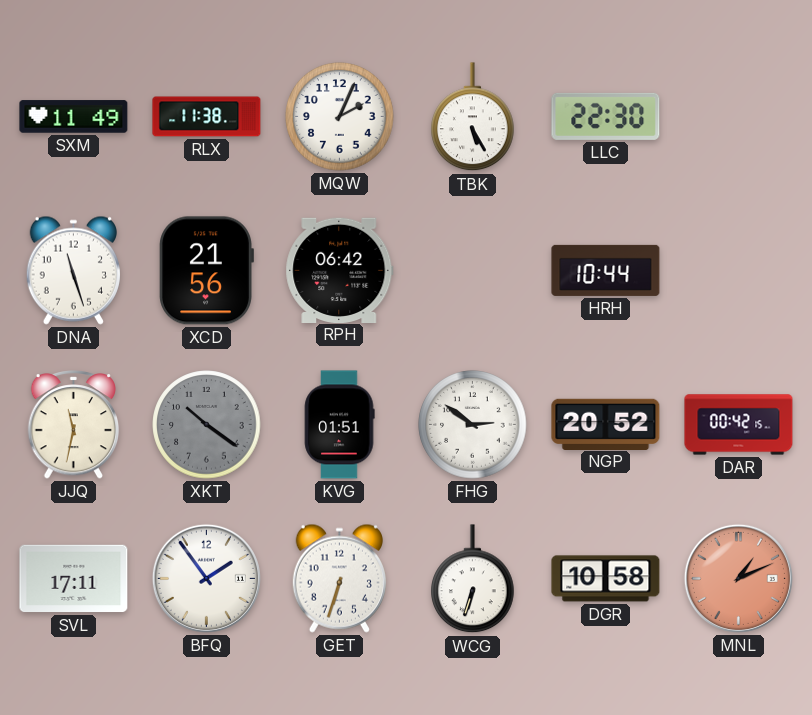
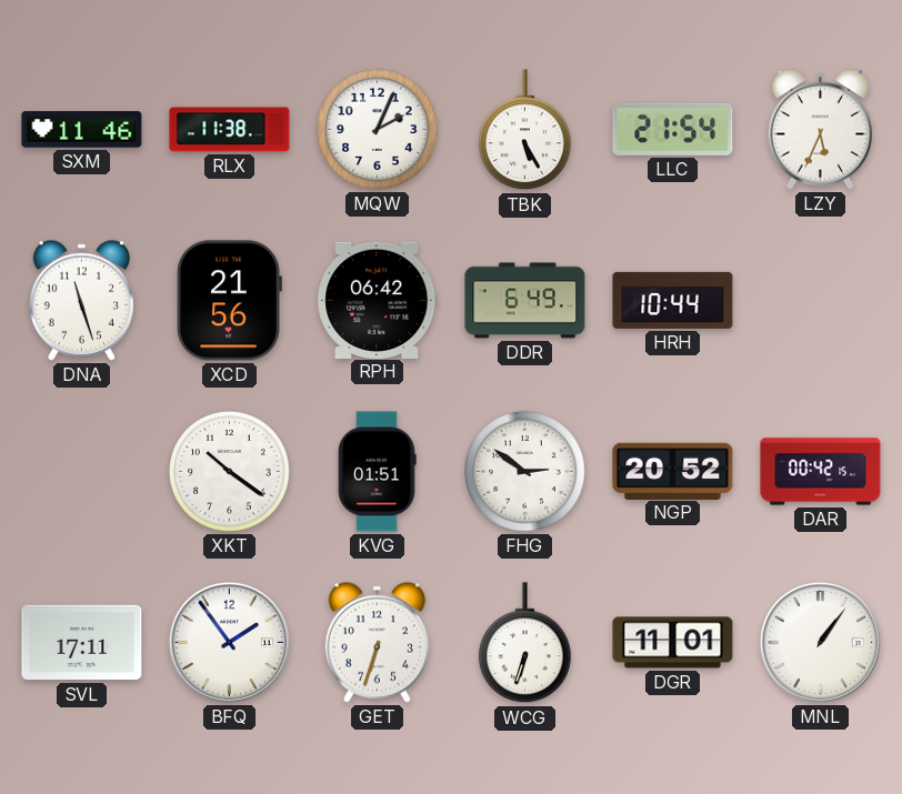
SXM: 11:49 -> 11:46
LLC: 22:30 -> 21:54
LZY: none -> 5:34
DDR: none -> 6:49
JJQ: 11:32 -> none
XKT dial: grey -> white
DGR: 10:58 -> 11:01
MNL: 1:11 -> 1:06
MNL dial: salmon -> white
